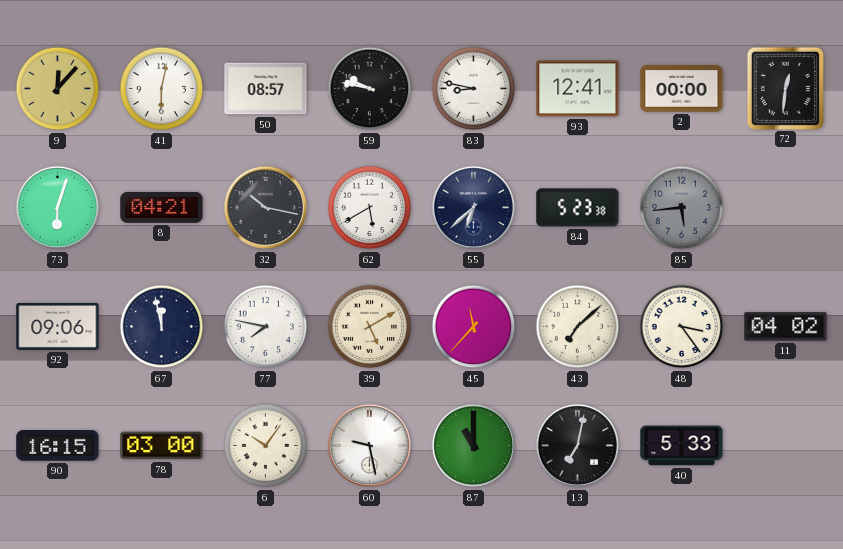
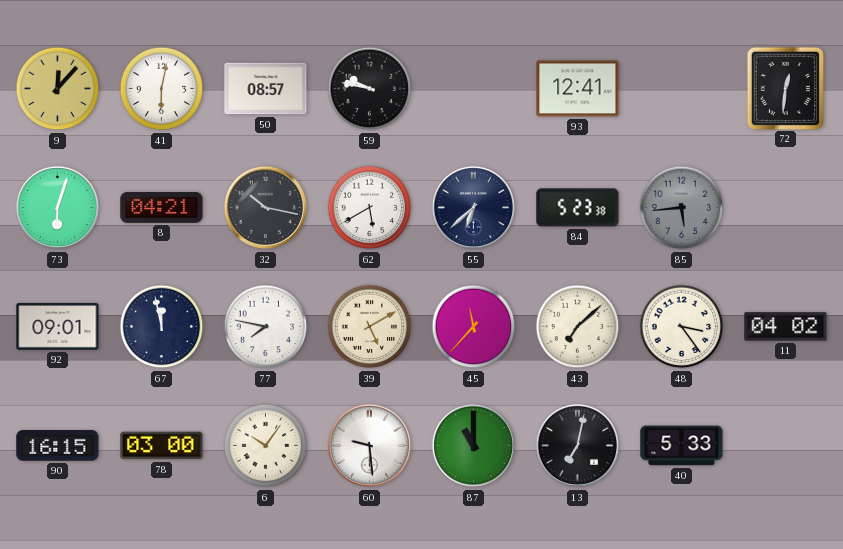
83: 8:47 -> none
2: 00:00 -> none
92: 09:06 -> 09:01
60: 9:28 -> 9:29
